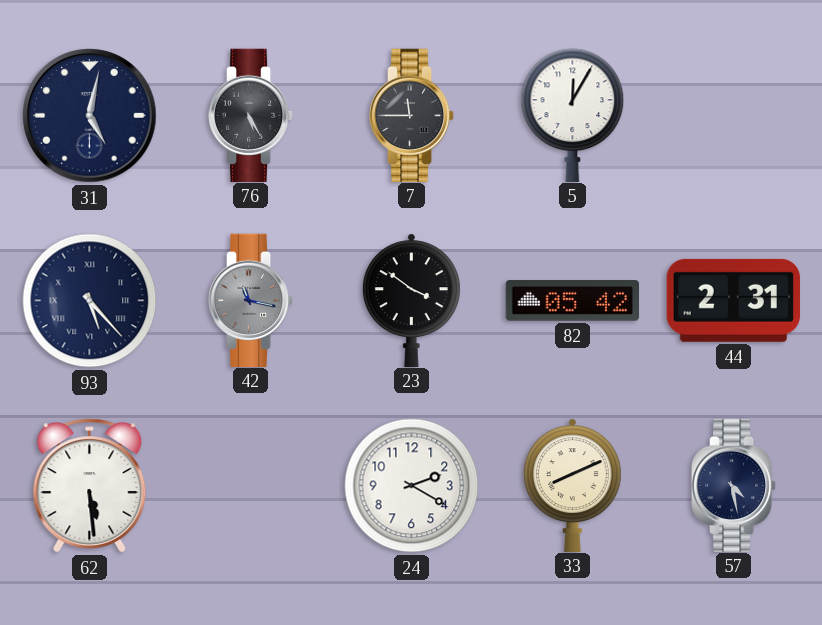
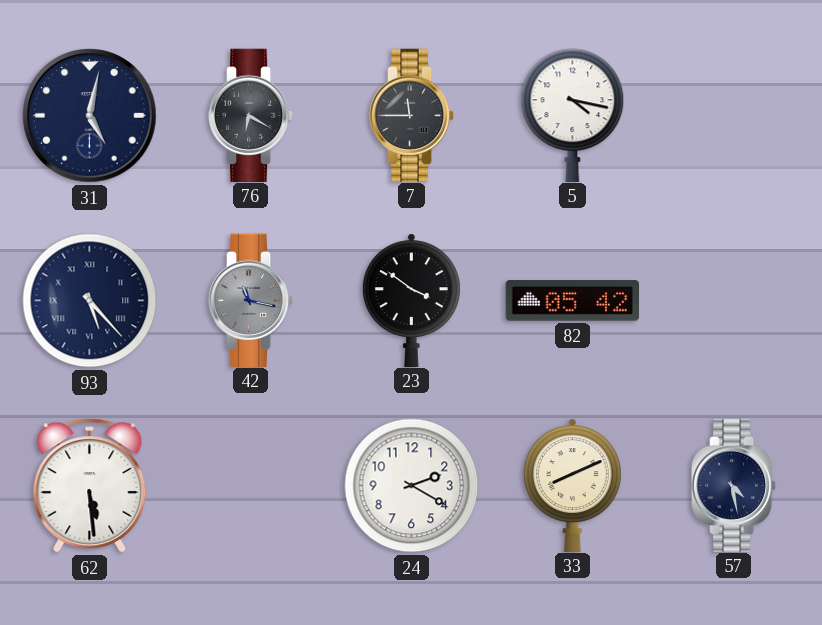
76: 5:25 -> 6:20
5: 12:05 -> 4:17
44: 2:31 -> none
